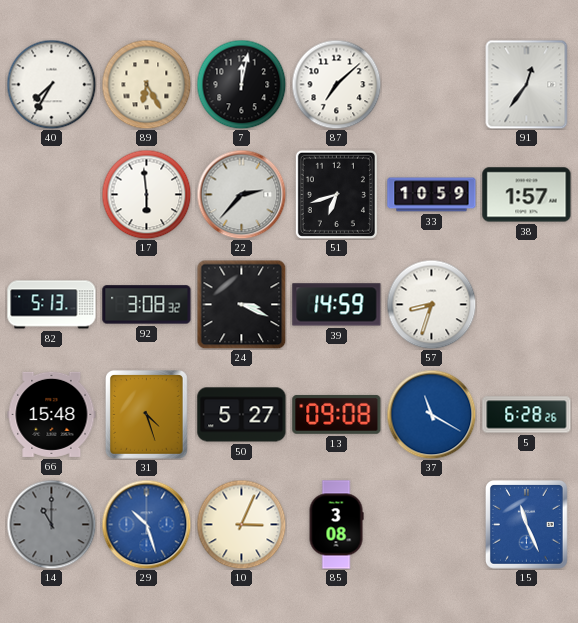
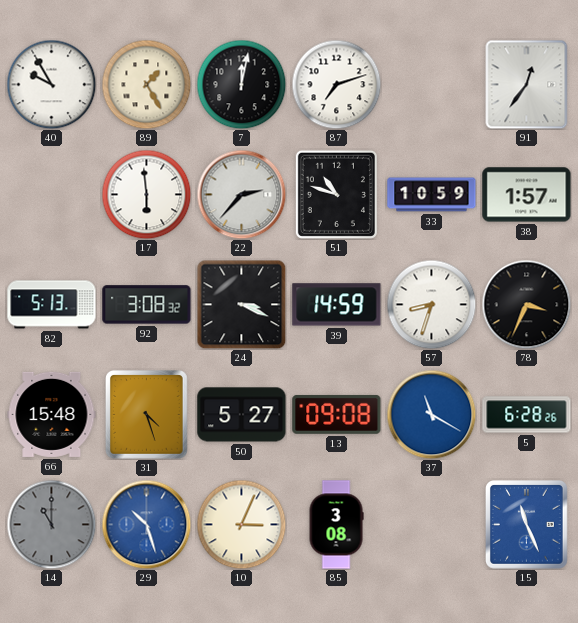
40: 7:35 -> 9:55
89: 6:25 -> 1:25
87: 7:08 -> 7:12
51: 6:42 -> 10:48
78: none -> 3:34
